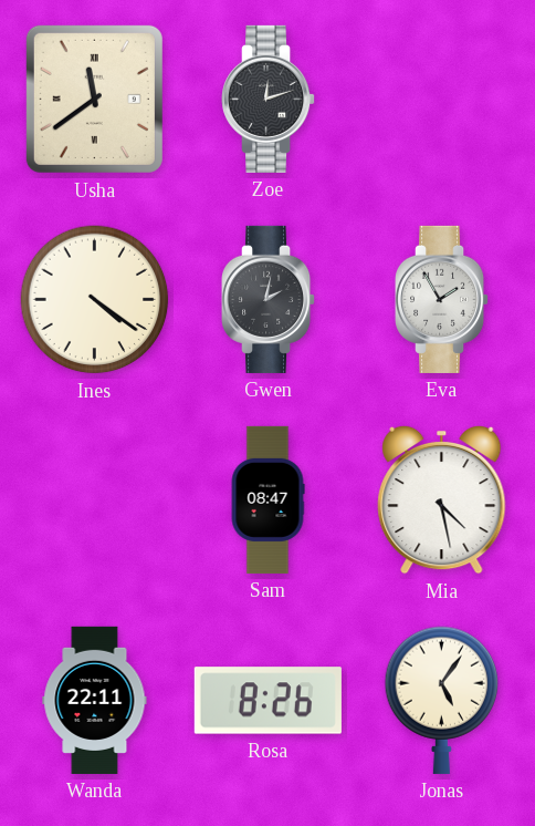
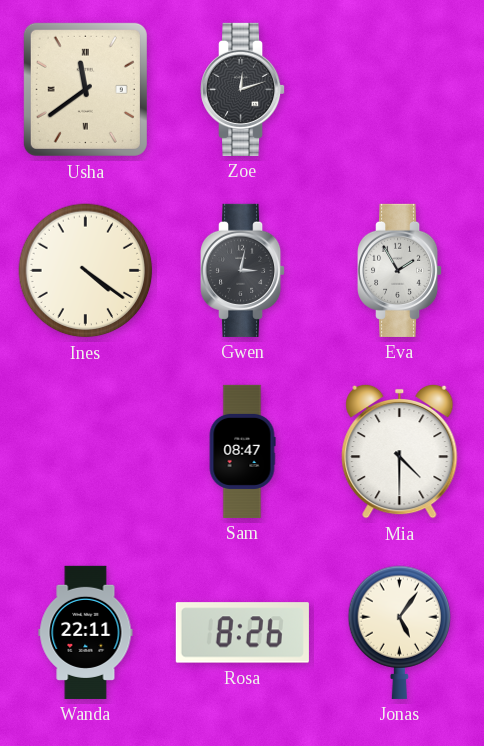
Gwen: 2:02 -> 3:02
Mia: 4:28 -> 4:30
